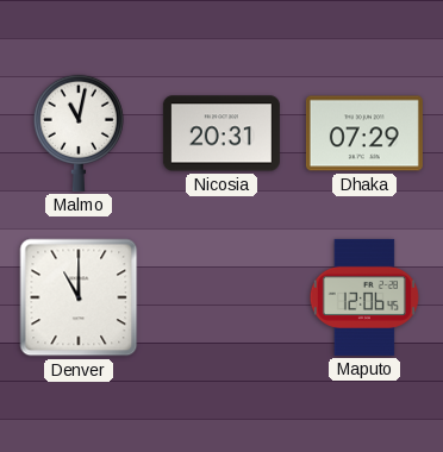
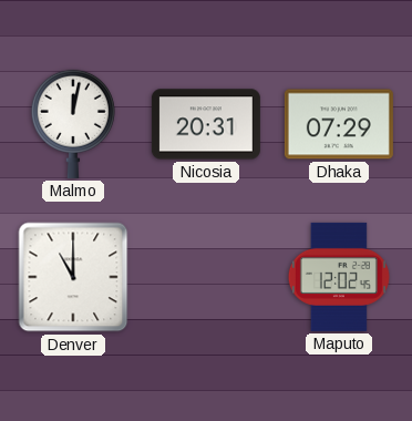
Malmo: 11:02 -> 12:02
Maputo: 12:06 -> 12:02
